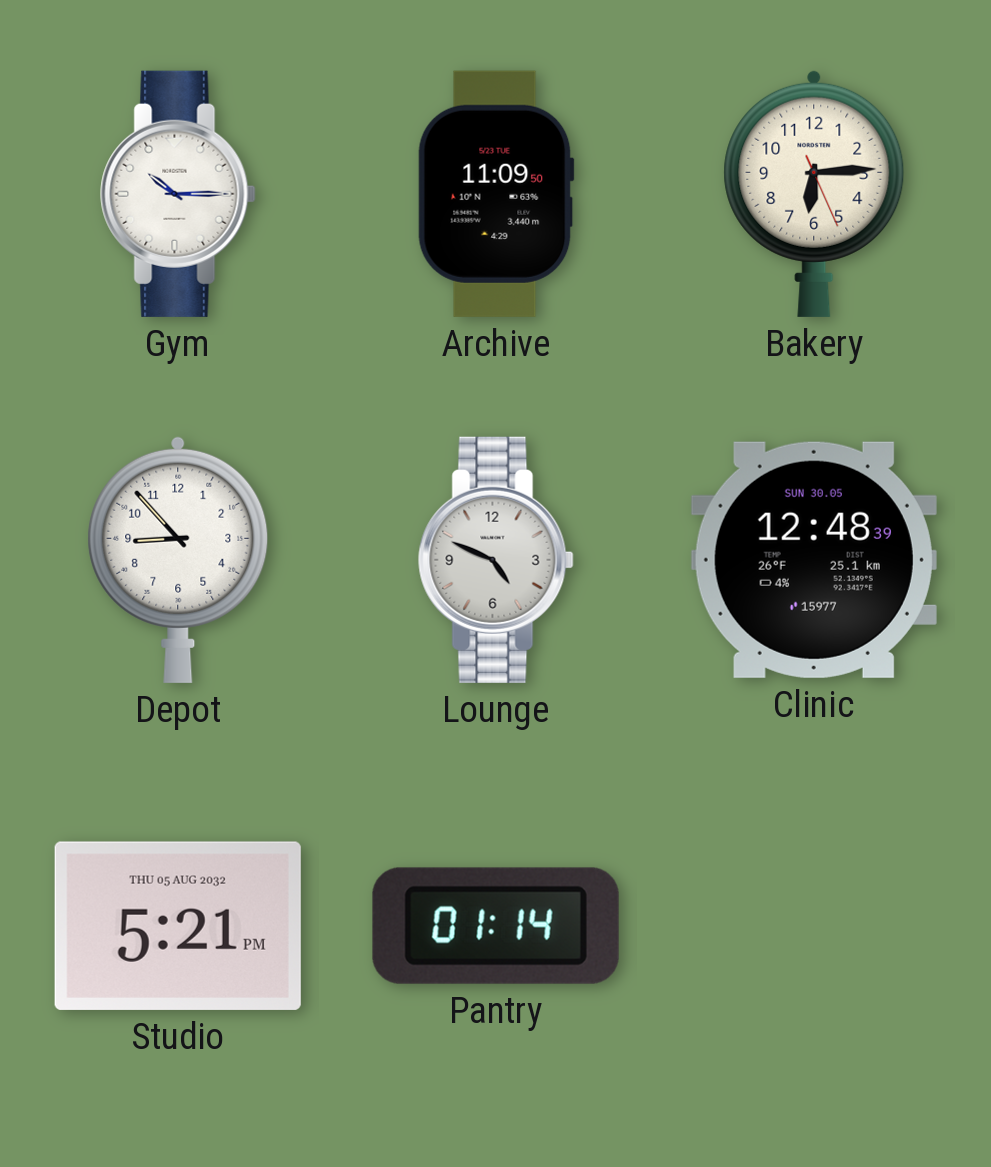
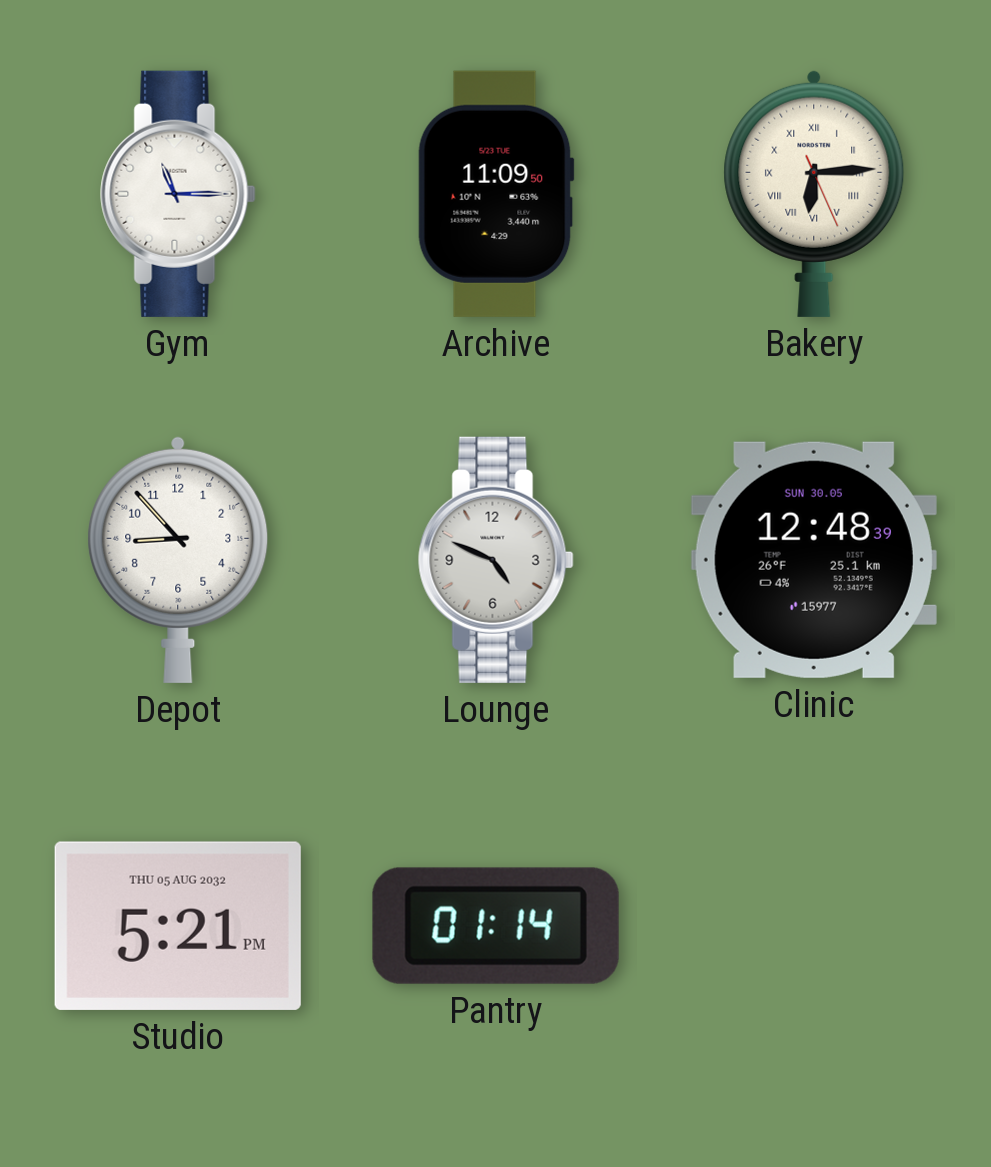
Gym: 10:15 -> 11:15
Bakery numerals: Arabic -> Roman
